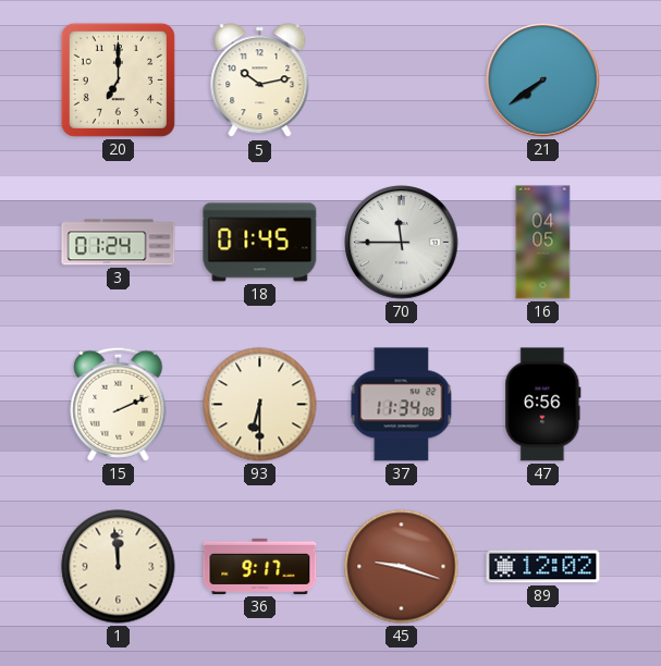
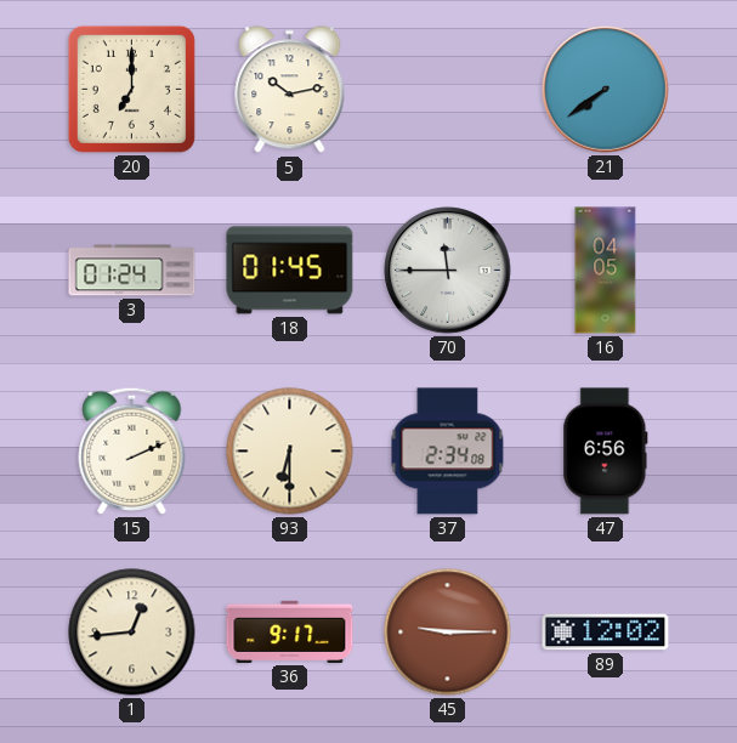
37: 11:34 -> 2:34
1: 11:59 -> 12:44
45: 9:18 -> 9:15
